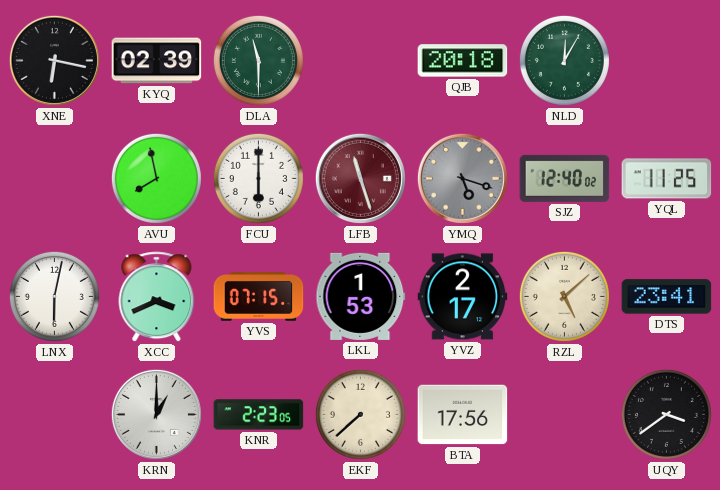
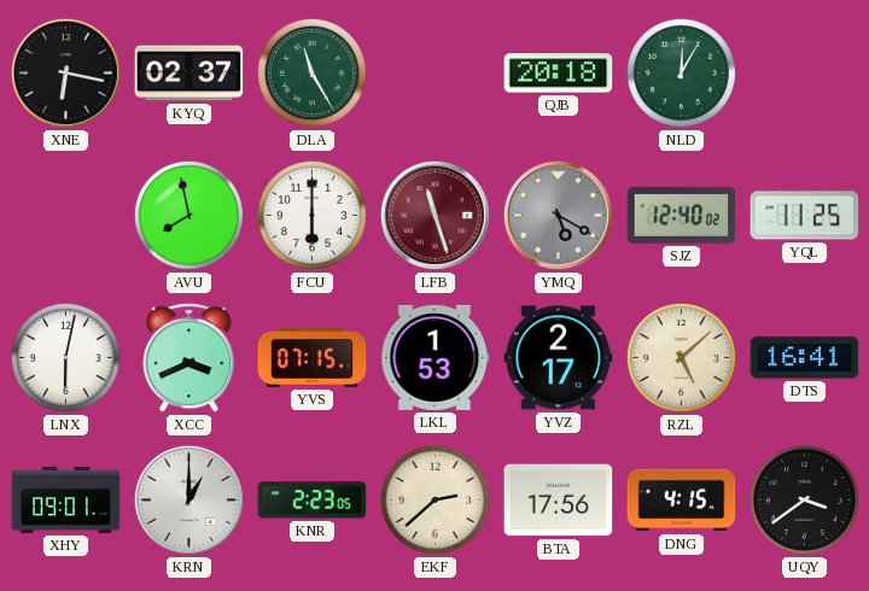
KYQ: 02:39 -> 02:37
DLA: 11:30 -> 11:25
YMQ: 5:18 -> 5:20
DTS: 23:41 -> 16:41
XHY: none -> 09:01
EKF: 7:38 -> 2:38
DNG: none -> 4:15
